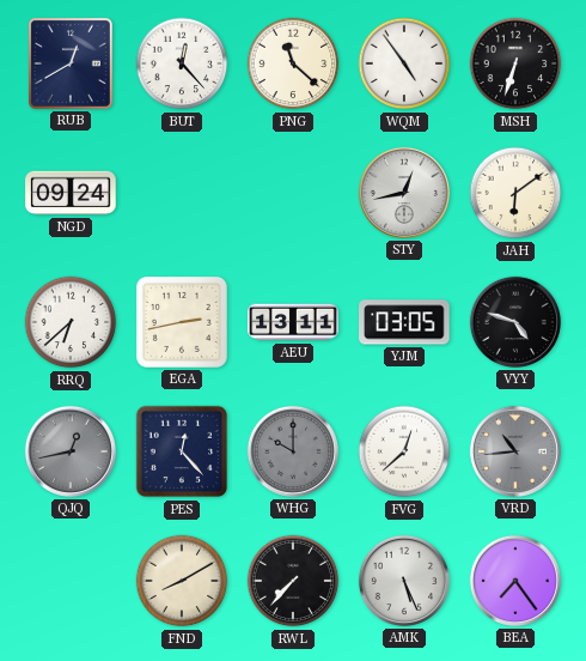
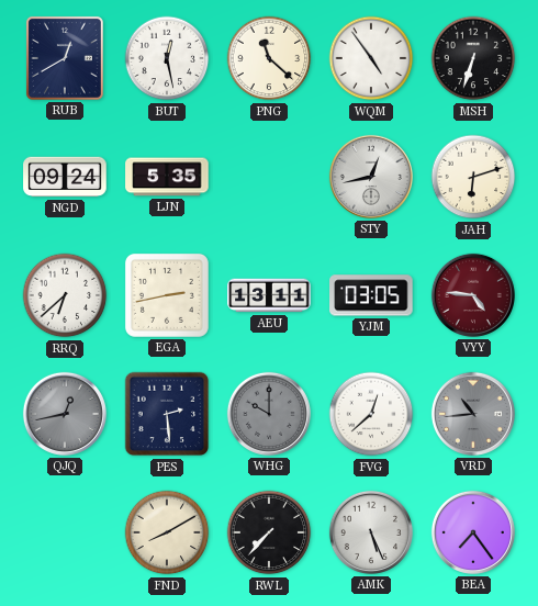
BUT: 12:23 -> 12:28
LJN: none -> 5:35
JAH: 6:09 -> 6:12
VYY: 4:48 -> 4:46
VYY dial: black -> burgundy
PES: 12:23 -> 2:29
